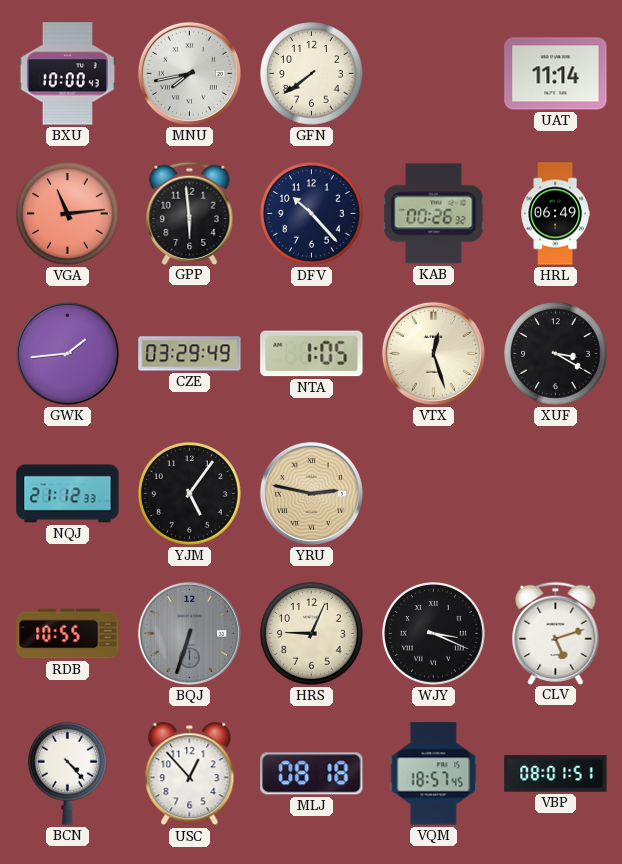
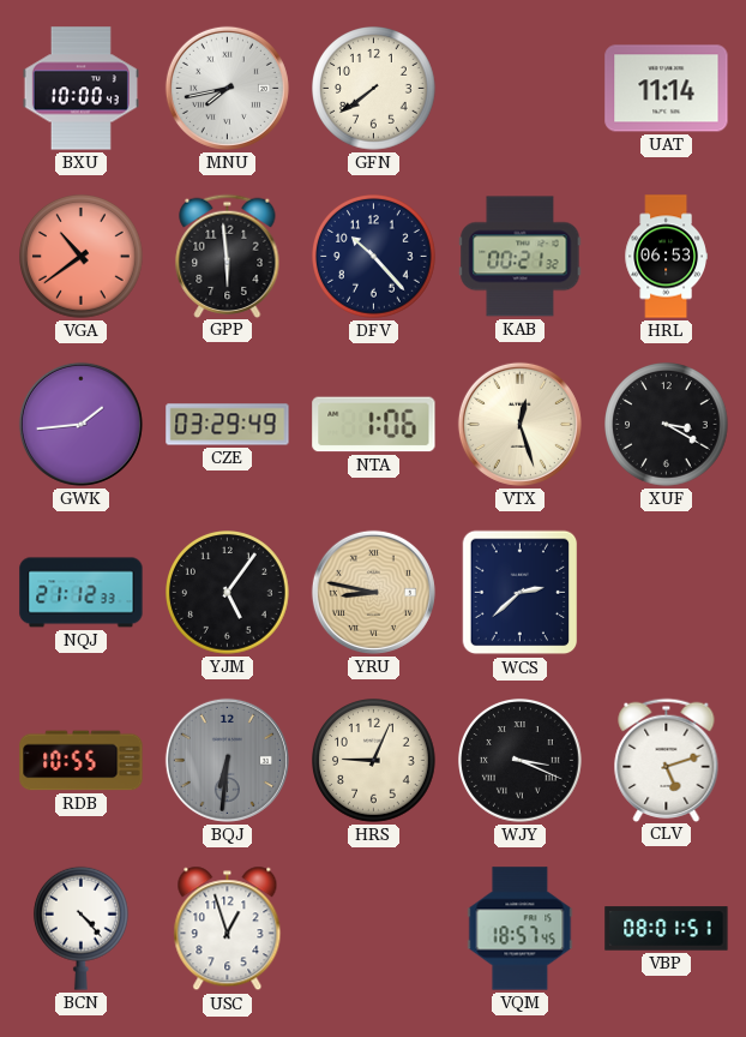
VGA: 11:14 -> 10:39
KAB: 00:26 -> 00:21
HRL: 06:49 -> 06:53
NTA: 1:05 -> 1:06
YRU: 2:47 -> 8:47
WCS: none -> 2:38
BQJ: 6:33 -> 6:31
USC: 12:53 -> 12:57
MLJ: 08:18 -> none
